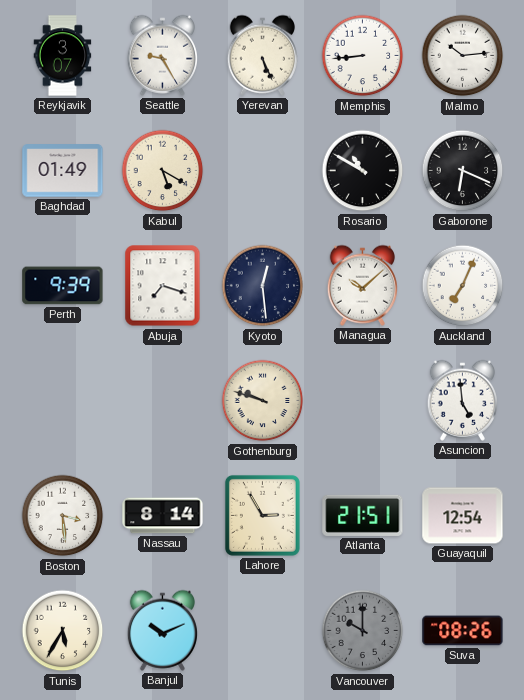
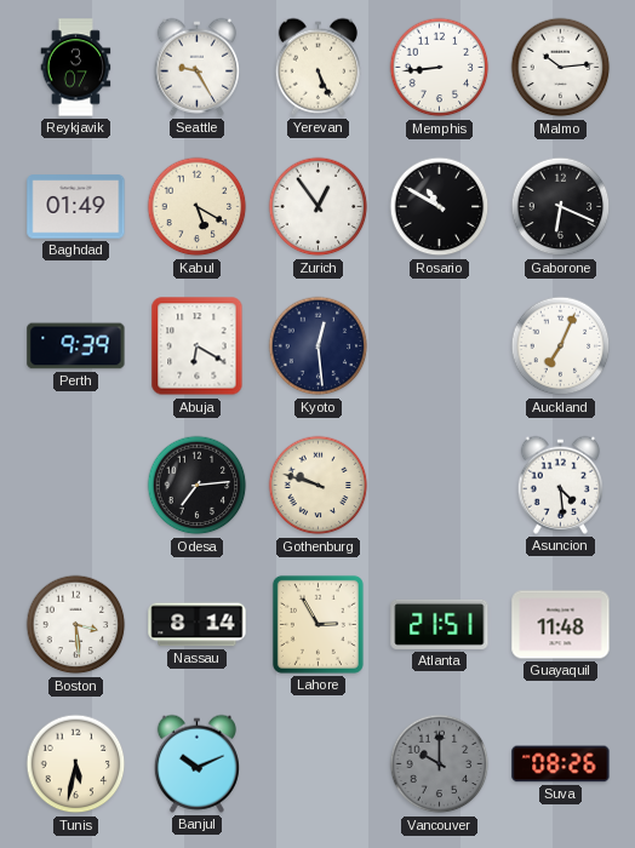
Zurich: none -> 12:54
Abuja: 7:18 -> 6:20
Managua: 10:08 -> none
Odesa: none -> 7:14
Asuncion: 4:59 -> 4:29
Guayaquil: 12:54 -> 11:48
Tunis: 5:35 -> 5:32
